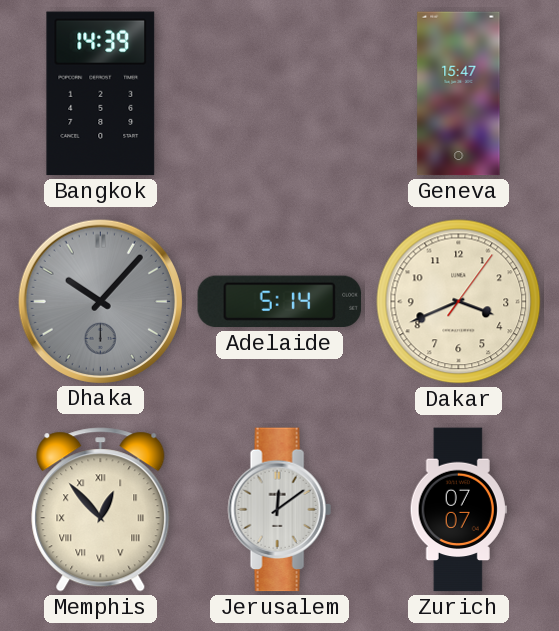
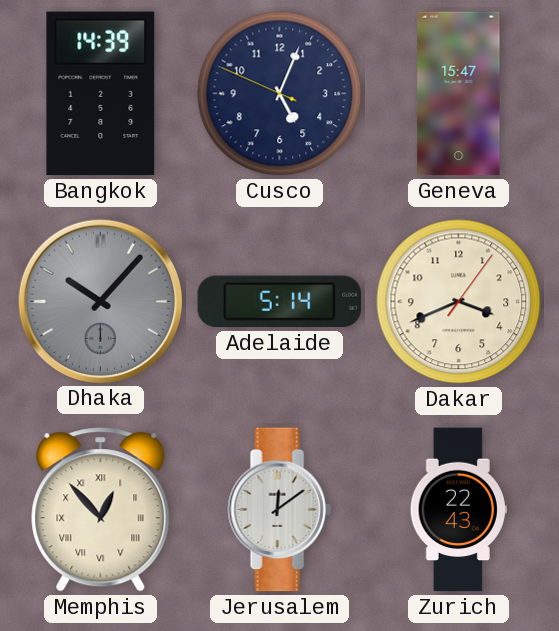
Cusco: none -> 5:03
Zurich: 07:07 -> 22:43
